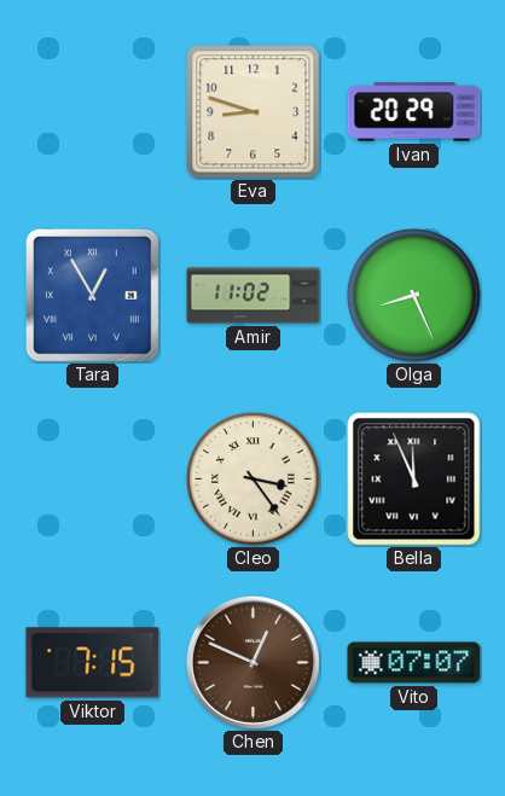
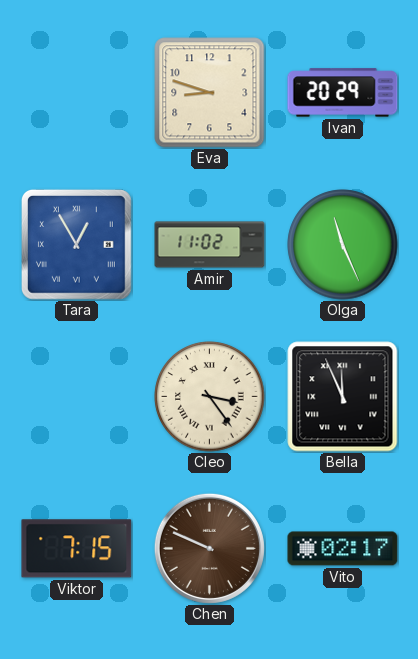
Olga: 8:26 -> 11:26
Chen: 12:49 -> 9:49
Vito: 07:07 -> 02:17
